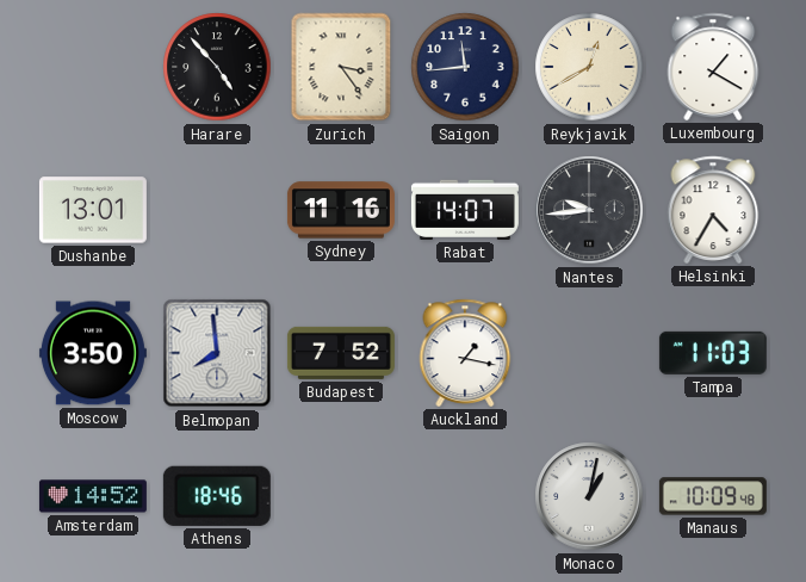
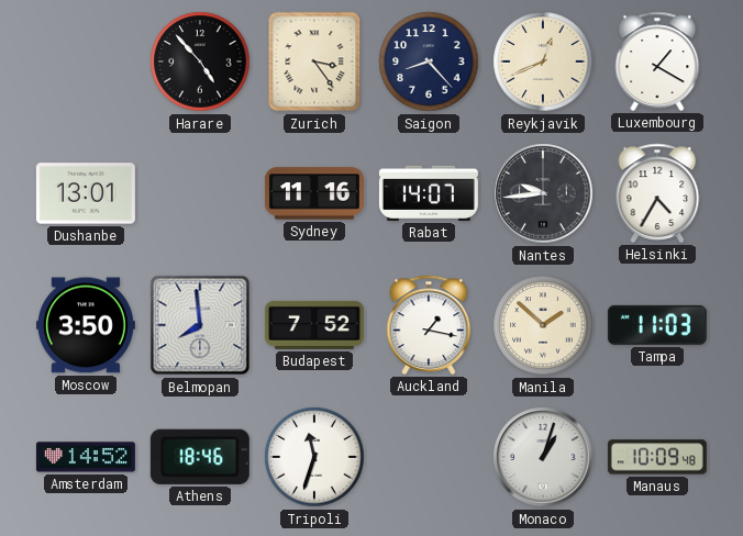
Saigon: 11:44 -> 8:23
Reykjavik: 12:40 -> 12:41
Manila: none -> 1:52
Tripoli: none -> 11:33
Monaco: 1:02 -> 1:03
